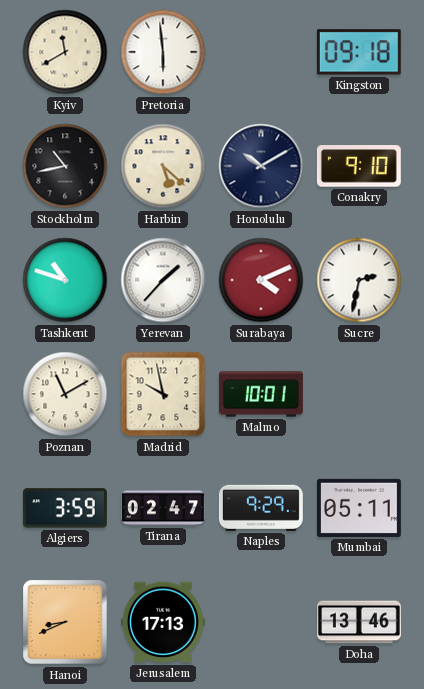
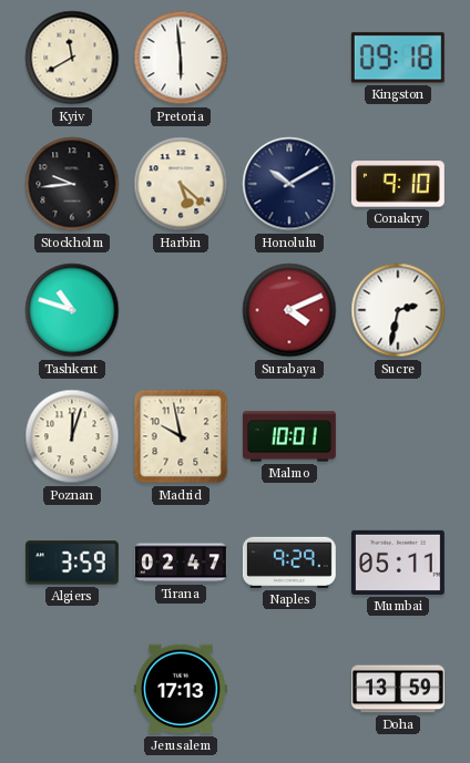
Stockholm: 10:43 -> 9:44
Yerevan: 1:37 -> none
Poznan: 11:10 -> 12:03
Hanoi: 8:41 -> none
Doha: 13:46 -> 13:59
